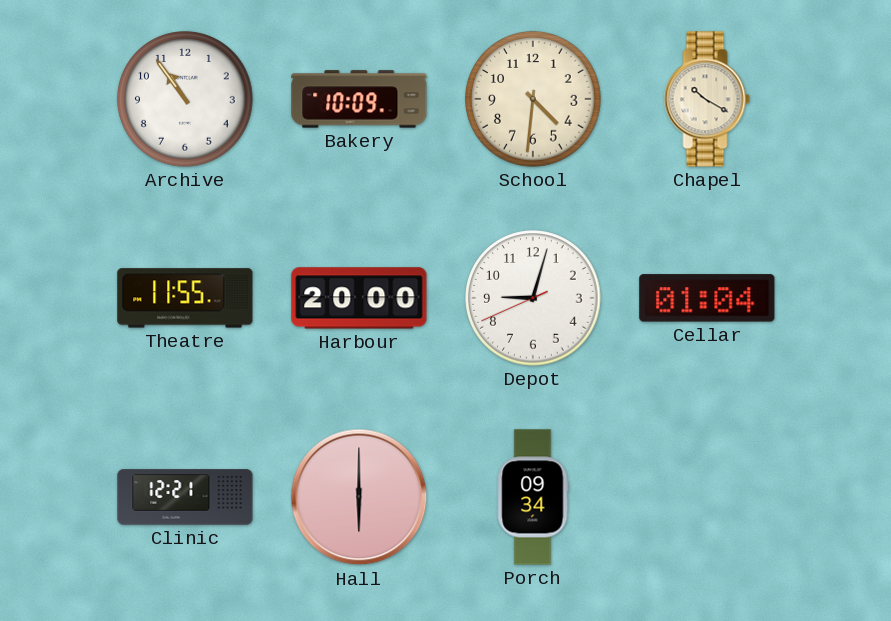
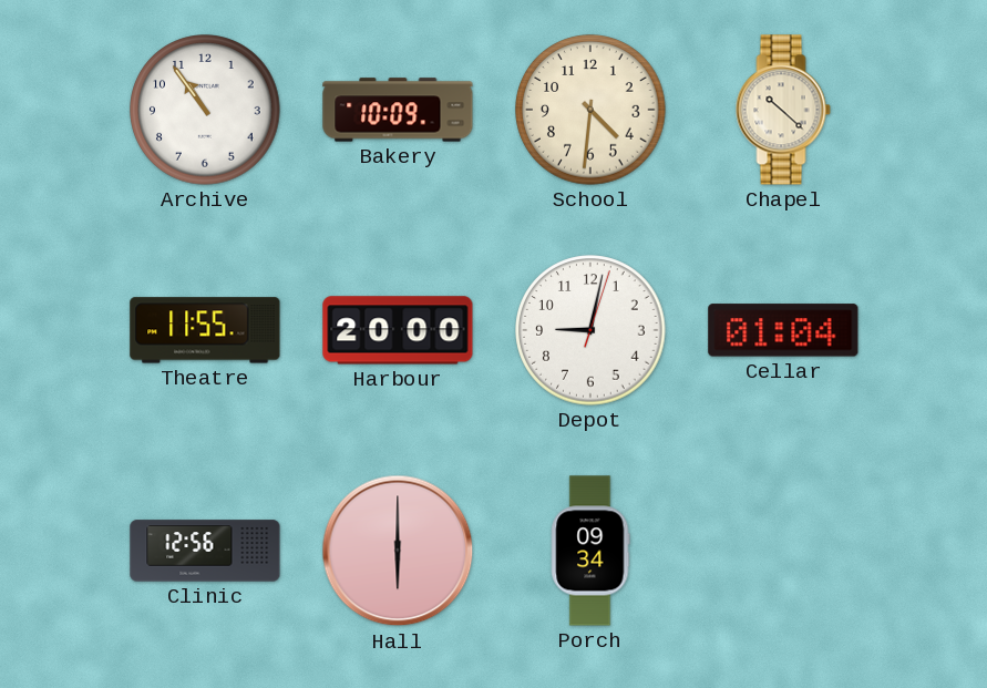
Chapel: 10:20 -> 10:22
Depot: 9:02:41 -> 9:02:03
Clinic: 12:21 -> 12:56
